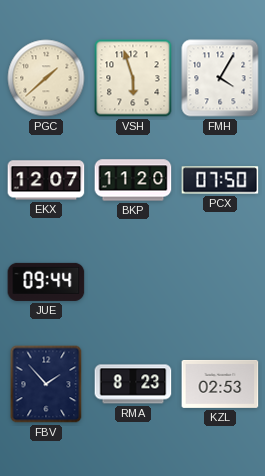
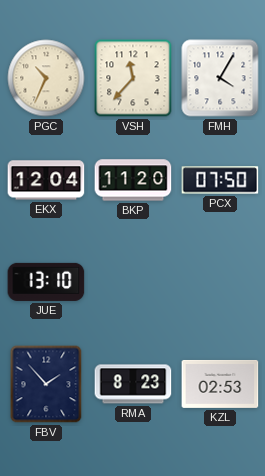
PGC: 1:38 -> 10:34
VSH: 5:57 -> 11:37
EKX: 12:07 -> 12:04
JUE: 09:44 -> 13:10
